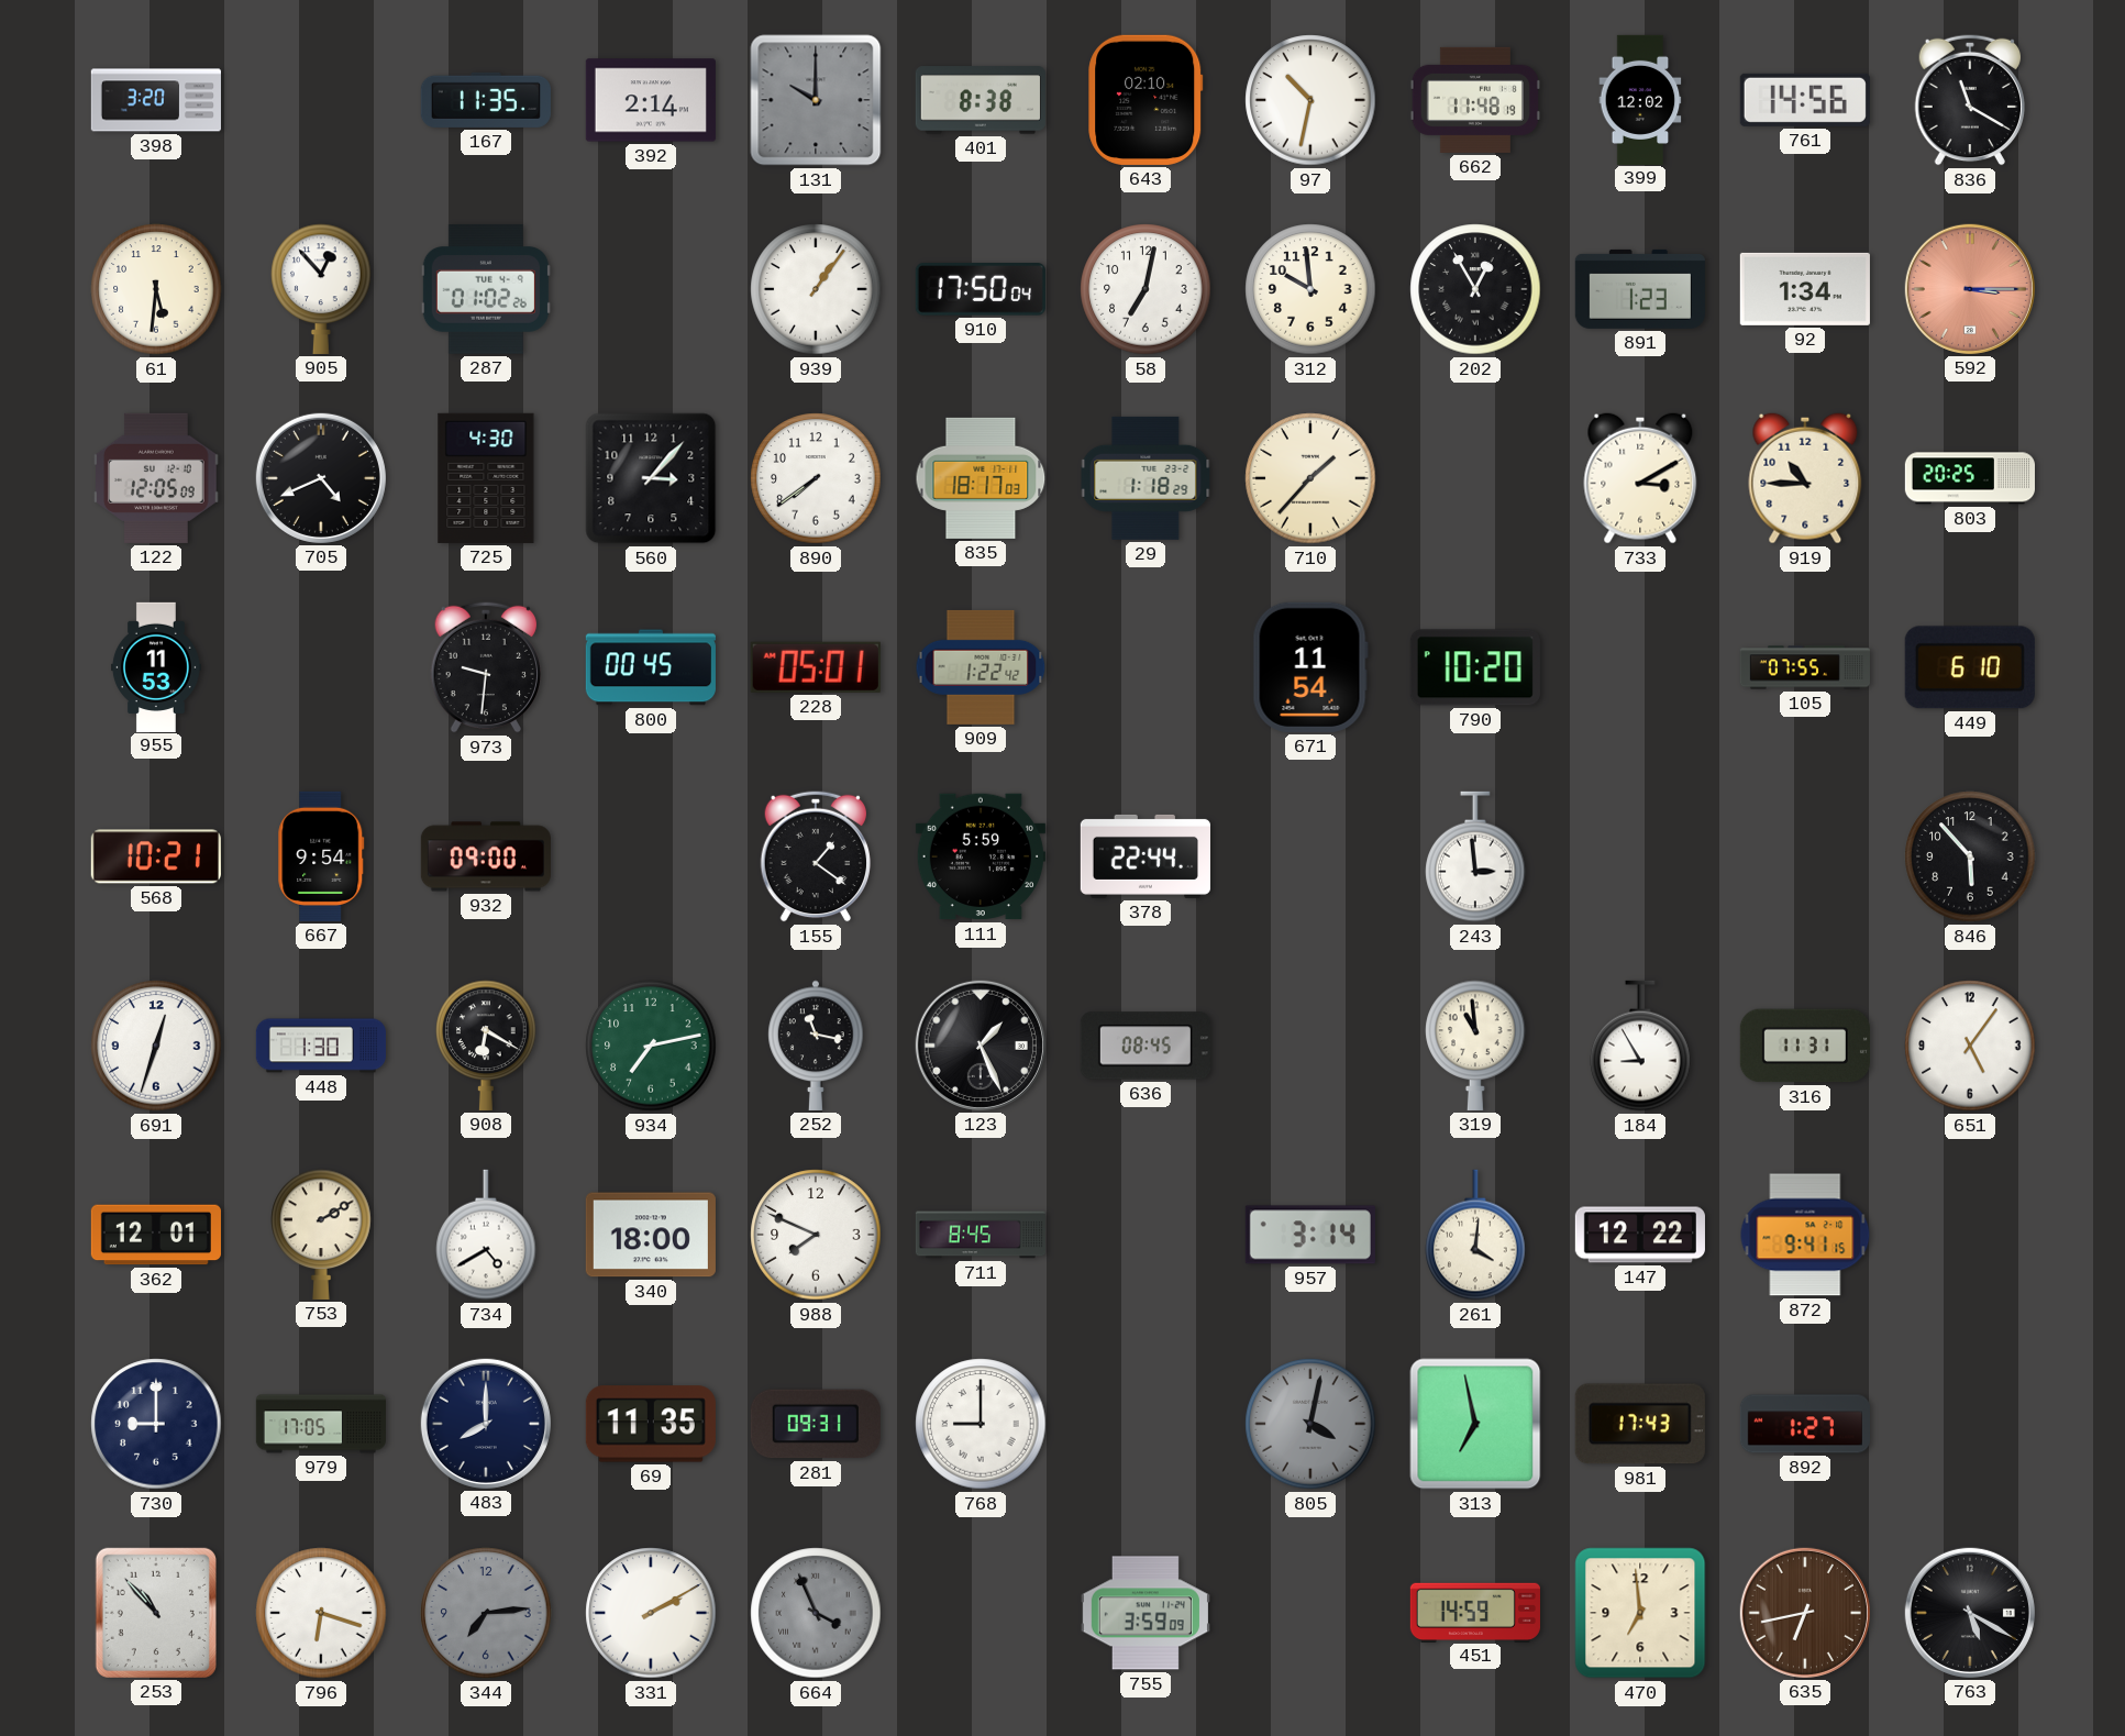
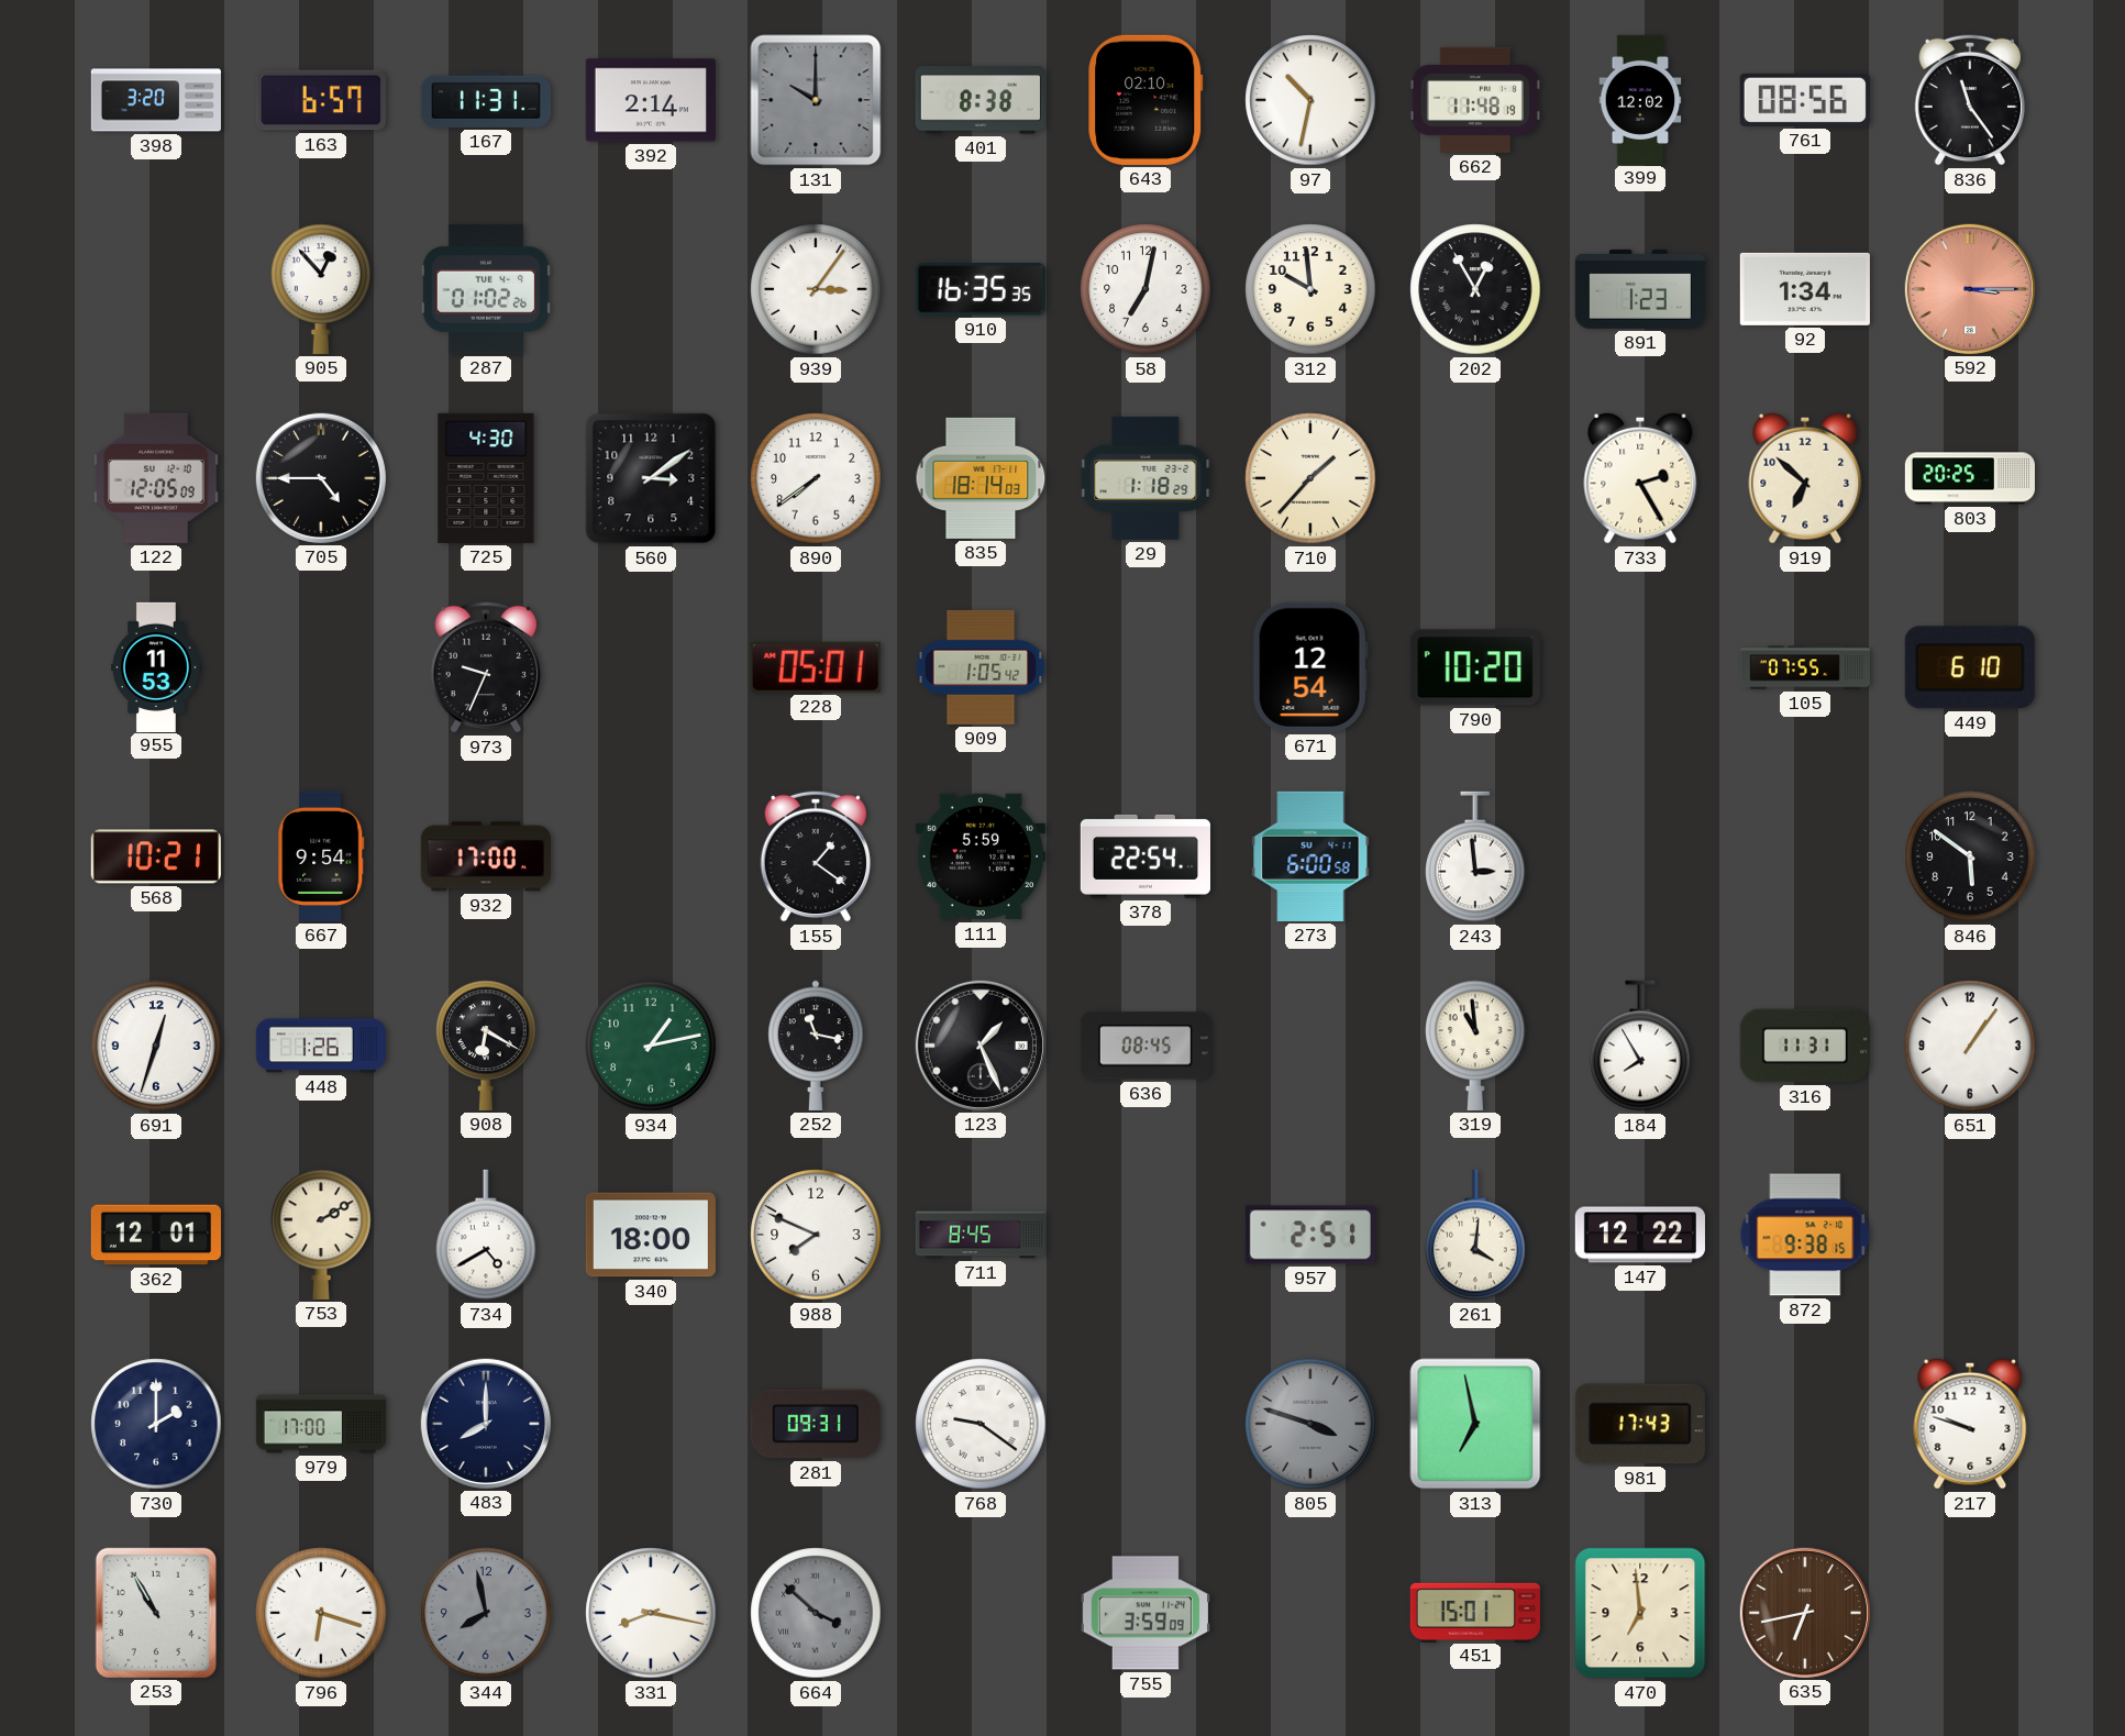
163: none -> 6:57
167: 11:35 -> 11:31
761: 14:56 -> 08:56
836: 11:20 -> 11:24
61: 5:31 -> none
939: 1:06 -> 3:06
910: 17:50 -> 16:35
705: 4:41 -> 4:45
560: 3:07 -> 3:09
835: 18:17 -> 18:14
733: 3:10 -> 2:25
919: 10:45 -> 6:52
973: 9:31 -> 9:34
800: 00:45 -> none
909: 1:22 -> 1:05
671: 11:54 -> 12:54
932: 09:00 -> 17:00
378: 22:44 -> 22:54
273: none -> 6:00
846: 5:53 -> 5:51
448: 1:30 -> 1:26
934: 7:13 -> 1:13
184: 8:55 -> 7:55
651: 5:06 -> 1:06
957: 3:14 -> 2:51
872: 9:41 -> 9:38
730: 9:00 -> 2:00
979: 17:05 -> 17:00
69: 11:35 -> none
768: 9:00 -> 9:21
805: 4:02 -> 3:48
892: 1:27 -> none
217: none -> 9:48
253: 10:53 -> 10:55
344: 7:14 -> 7:58
331: 2:10 -> 8:17
664: 3:56 -> 3:52
451: 14:59 -> 15:01
763: 5:20 -> none
